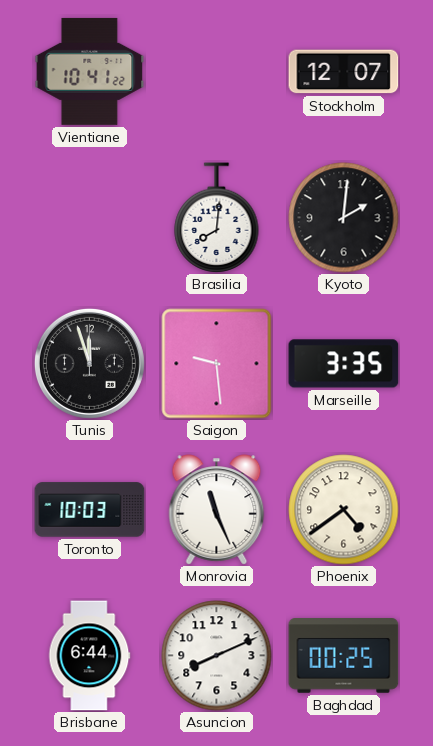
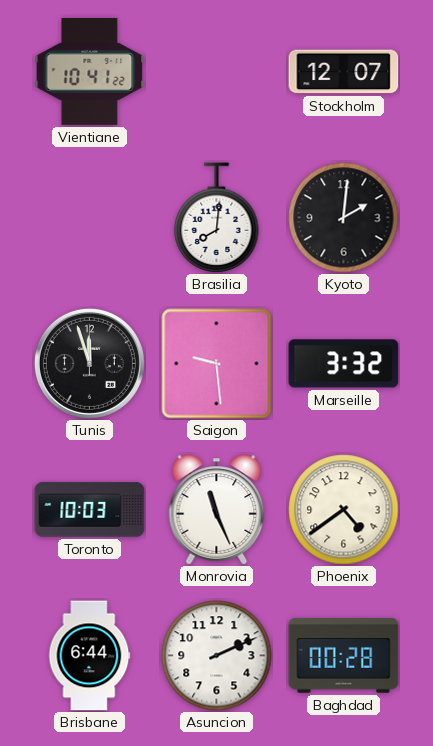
Marseille: 3:35 -> 3:32
Asuncion: 8:11 -> 2:11
Baghdad: 00:25 -> 00:28
